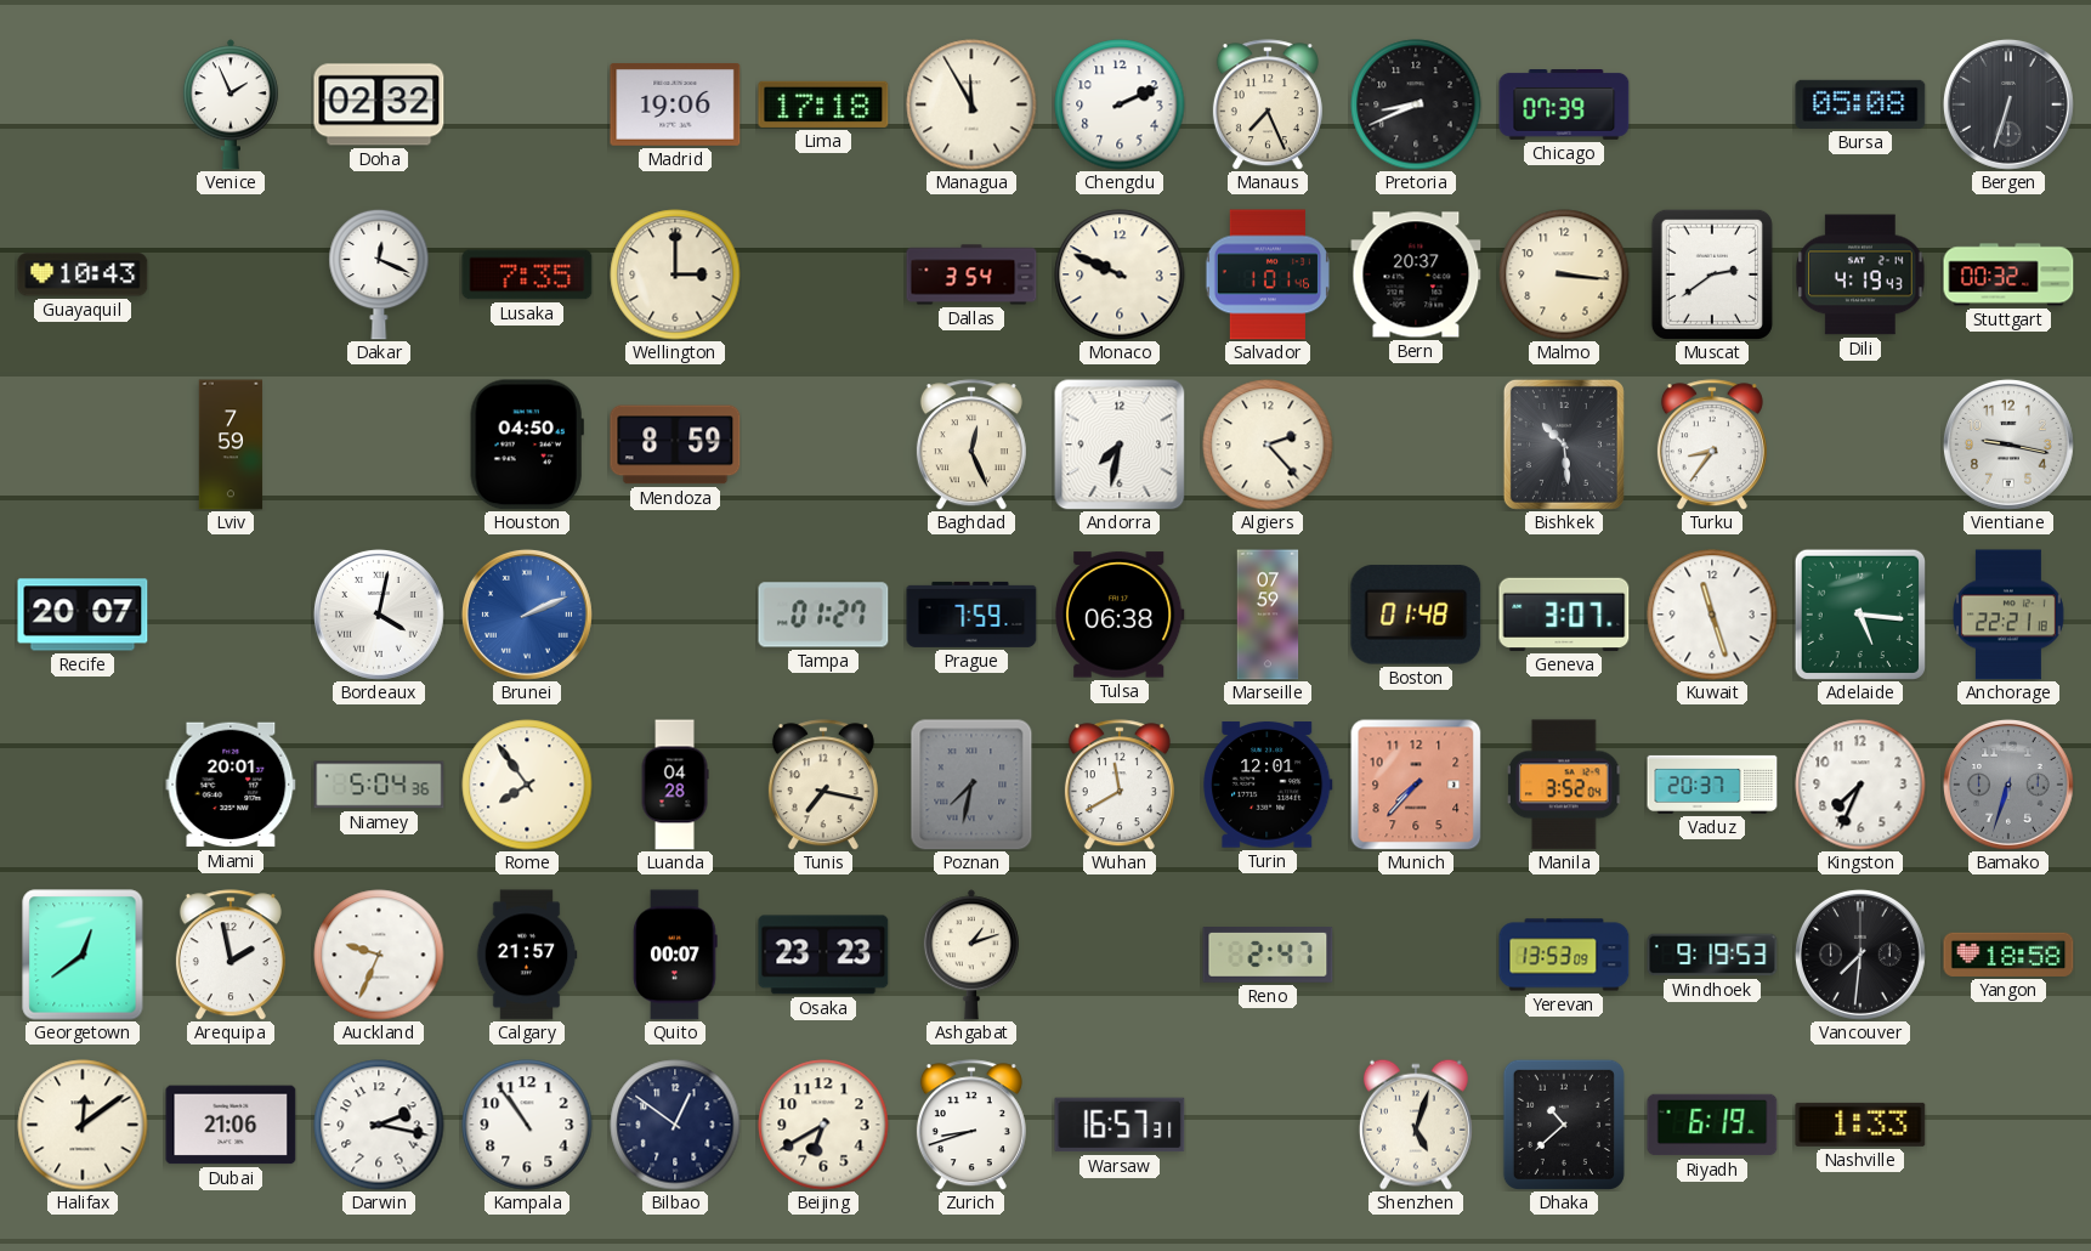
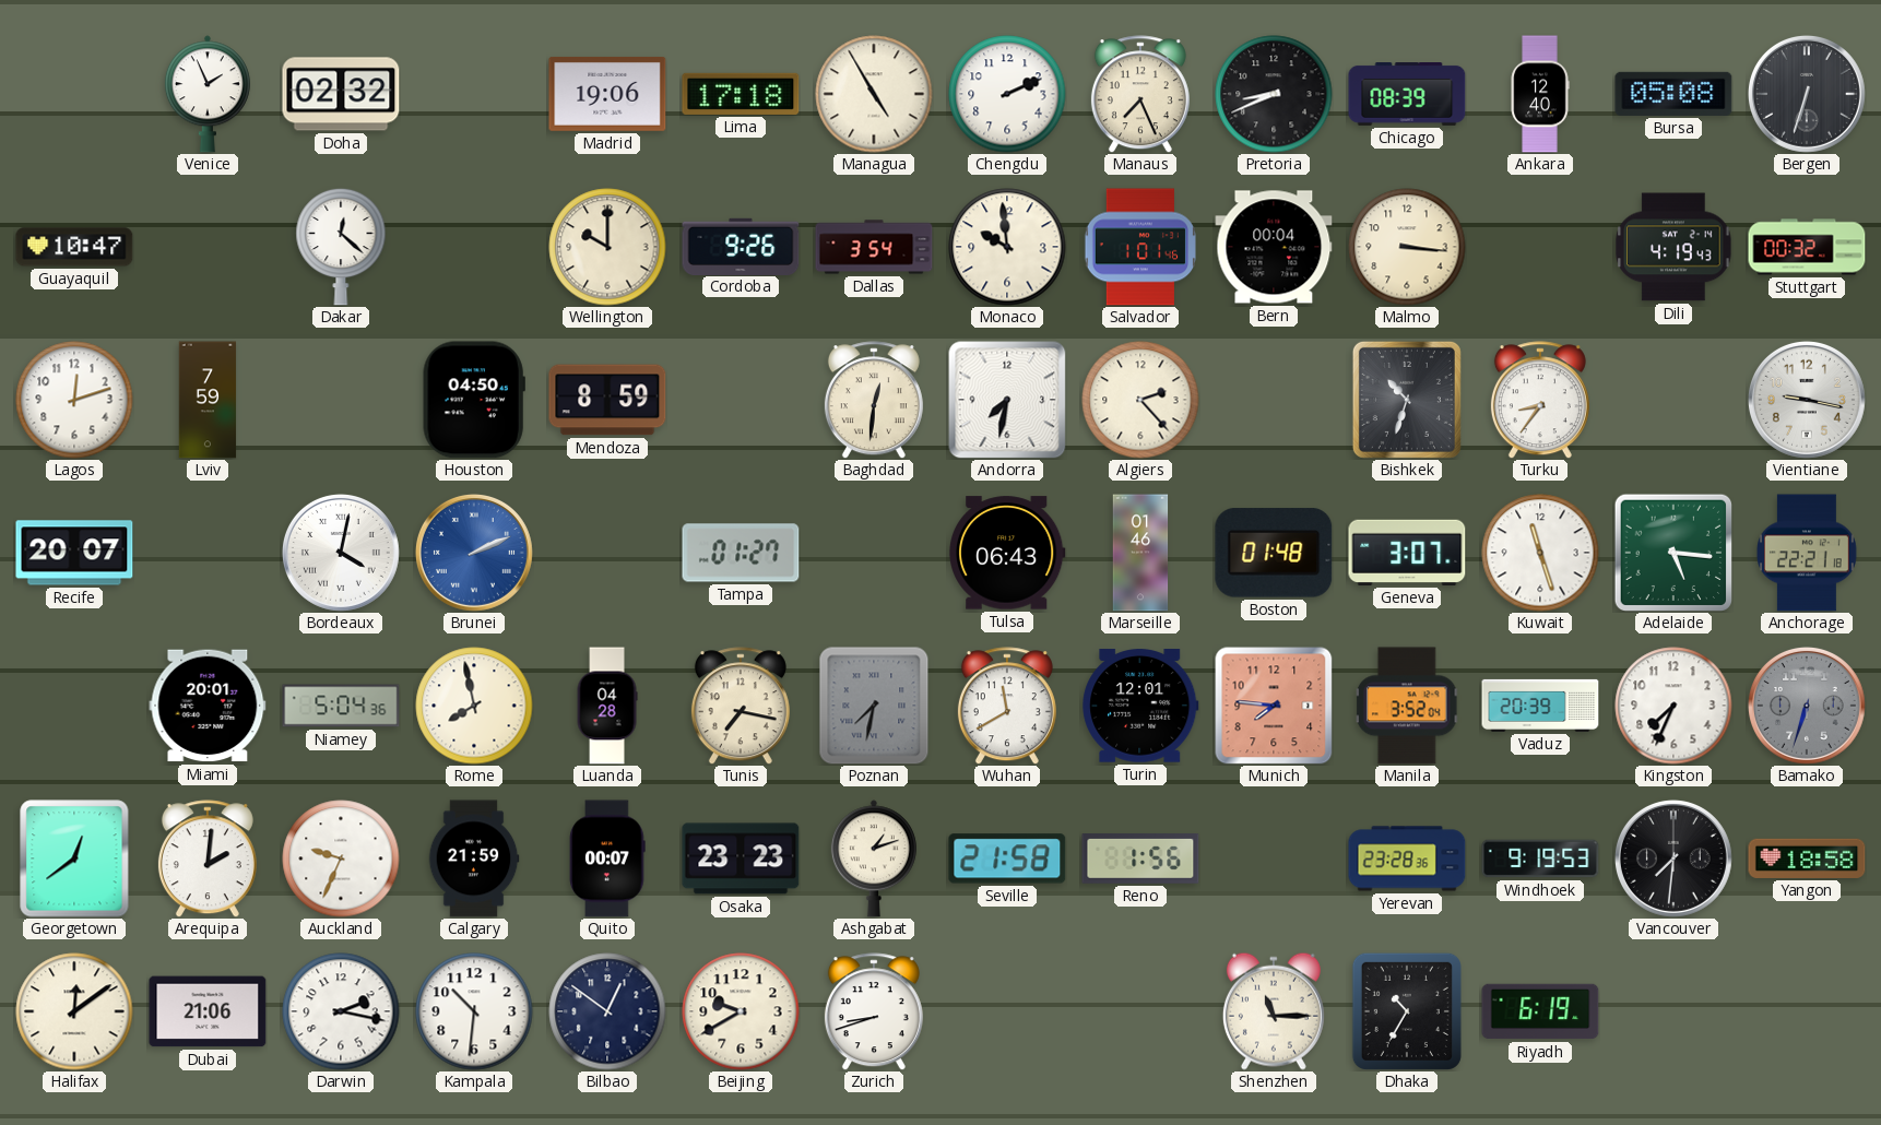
Managua: 11:55 -> 4:55
Chicago: 07:39 -> 08:39
Ankara: none -> 12:40
Guayaquil: 10:43 -> 10:47
Dakar: 12:19 -> 12:22
Lusaka: 7:35 -> none
Wellington: 3:00 -> 10:00
Cordoba: none -> 9:26
Monaco: 9:49 -> 9:59
Bern: 20:37 -> 00:04
Muscat: 2:39 -> none
Lagos: none -> 12:12
Baghdad: 12:26 -> 12:31
Bishkek: 10:29 -> 10:33
Prague: 7:59 -> none
Tulsa: 06:38 -> 06:43
Marseille: 07:59 -> 01:46
Rome: 7:54 -> 7:58
Munich: 7:37 -> 7:46
Vaduz: 20:37 -> 20:39
Arequipa: 1:58 -> 2:01
Calgary: 21:57 -> 21:59
Seville: none -> 21:58
Reno: 2:47 -> 1:56
Yerevan: 13:53 -> 23:28
Kampala: 10:54 -> 10:31
Beijing: 6:40 -> 9:40
Warsaw: 16:57 -> none
Shenzhen: 5:03 -> 11:15
Dhaka: 10:38 -> 10:35
Nashville: 1:33 -> none
